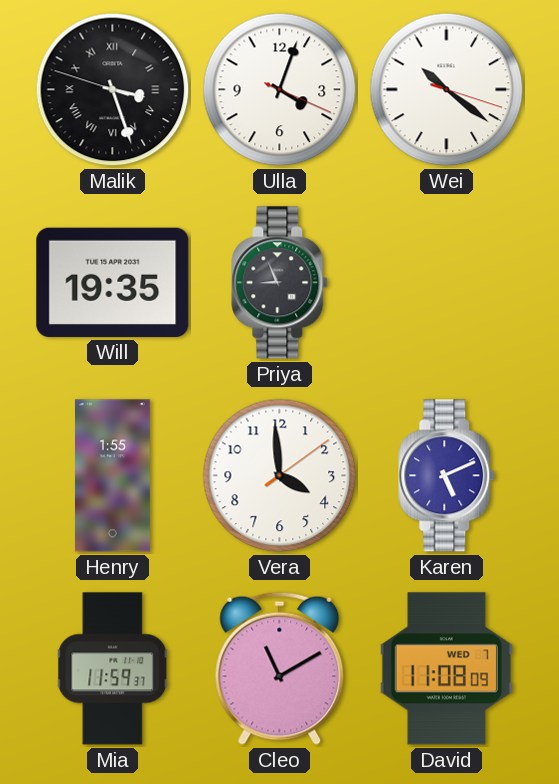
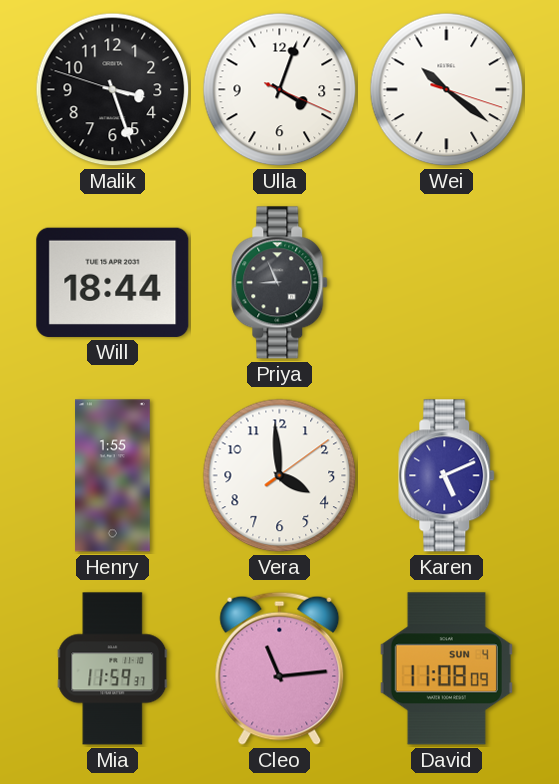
Malik numerals: Roman -> Arabic
Will: 19:35 -> 18:44
Cleo: 11:10 -> 11:14
David date: WED 7 -> SUN 4
